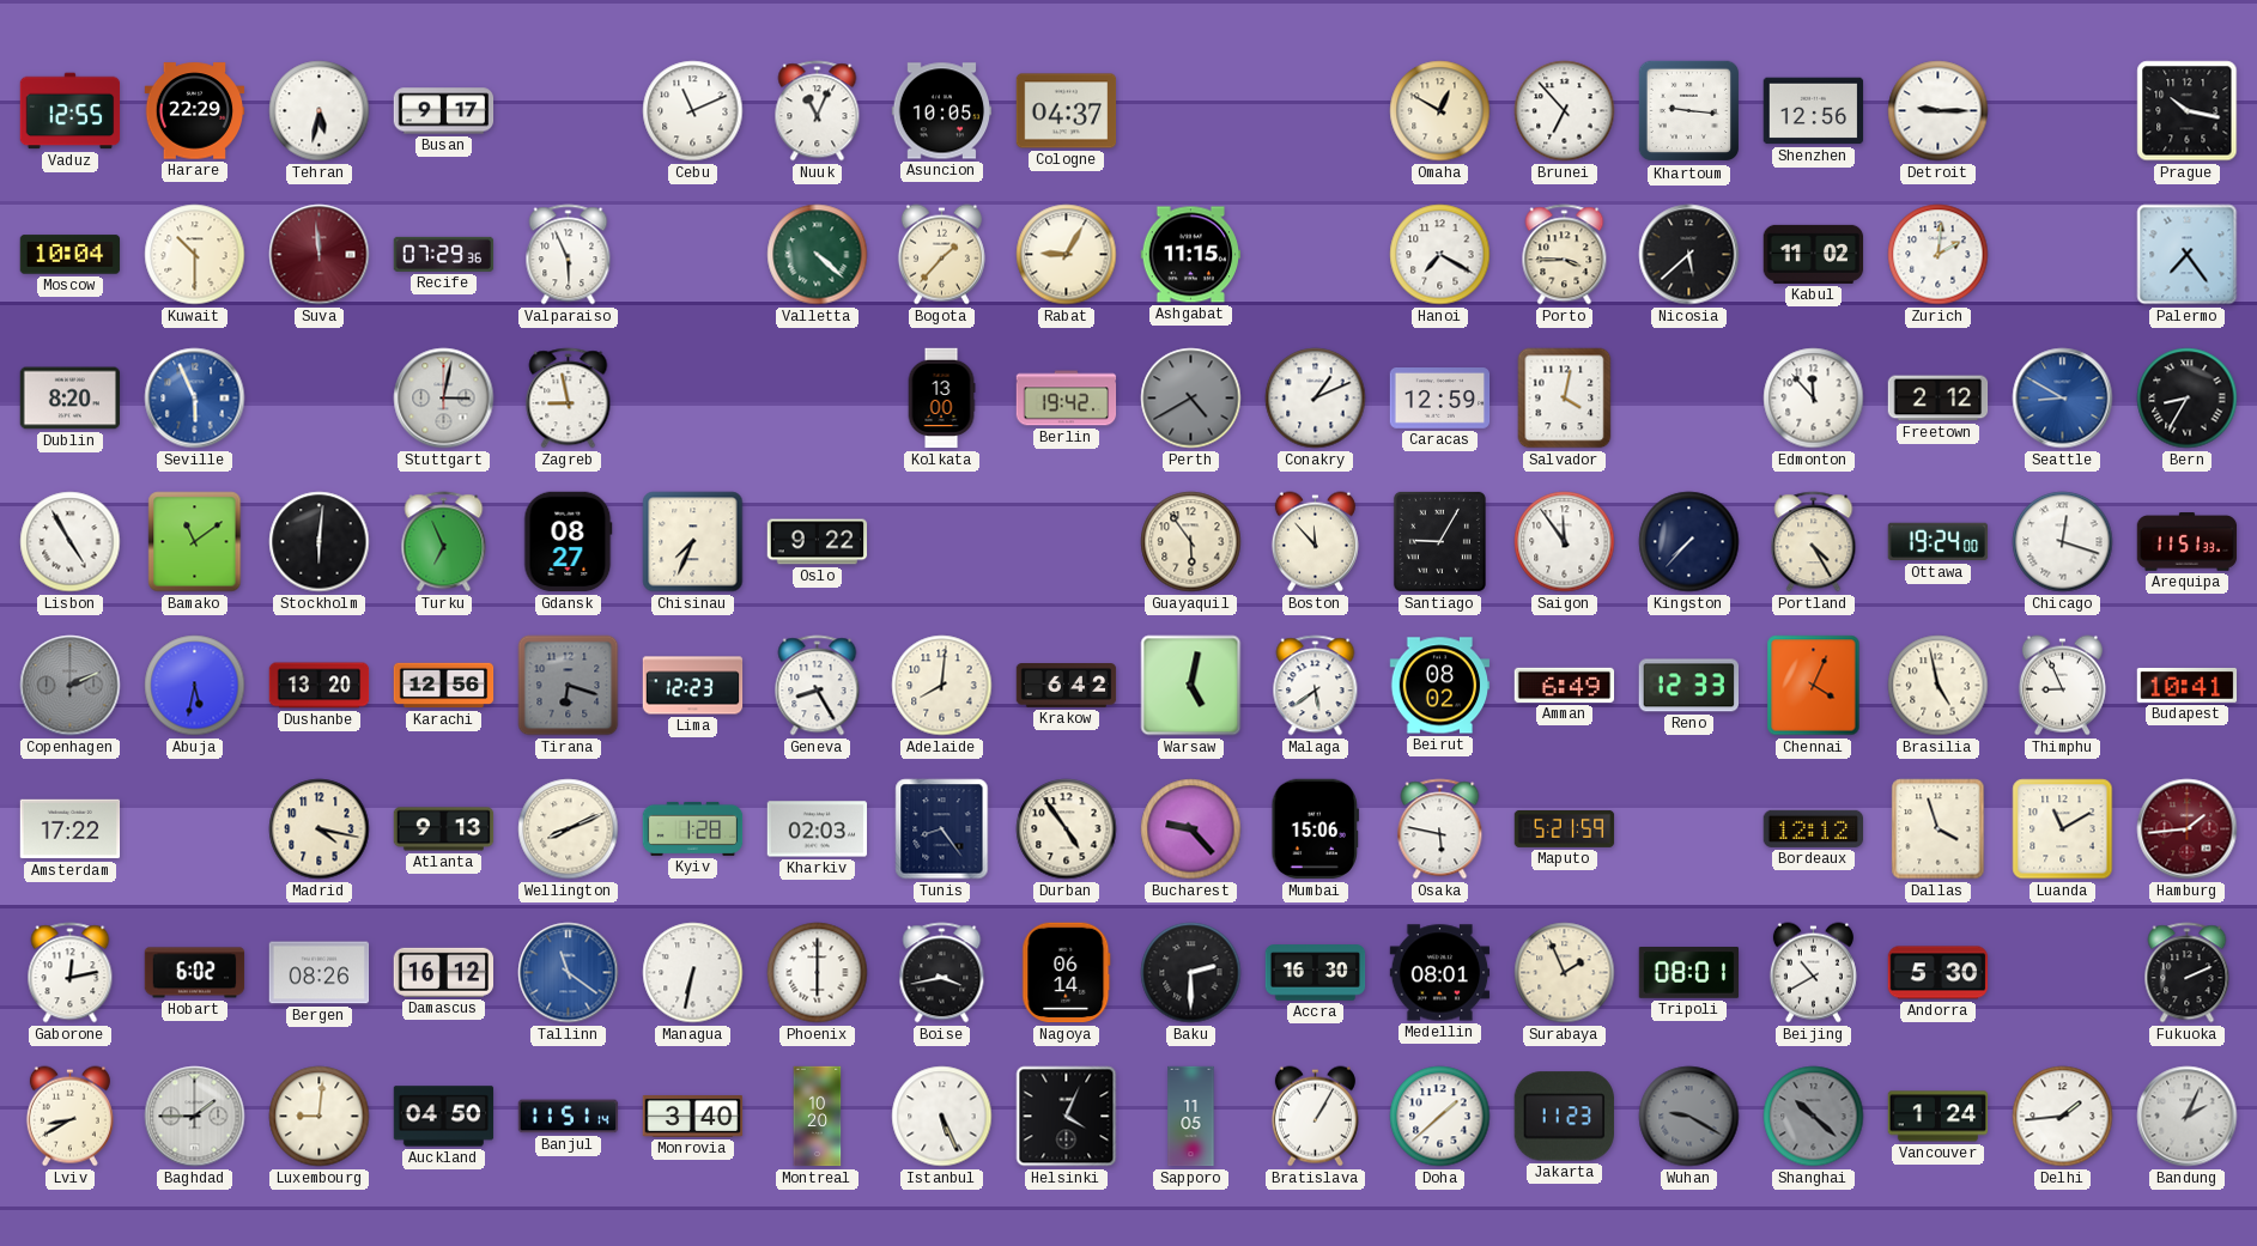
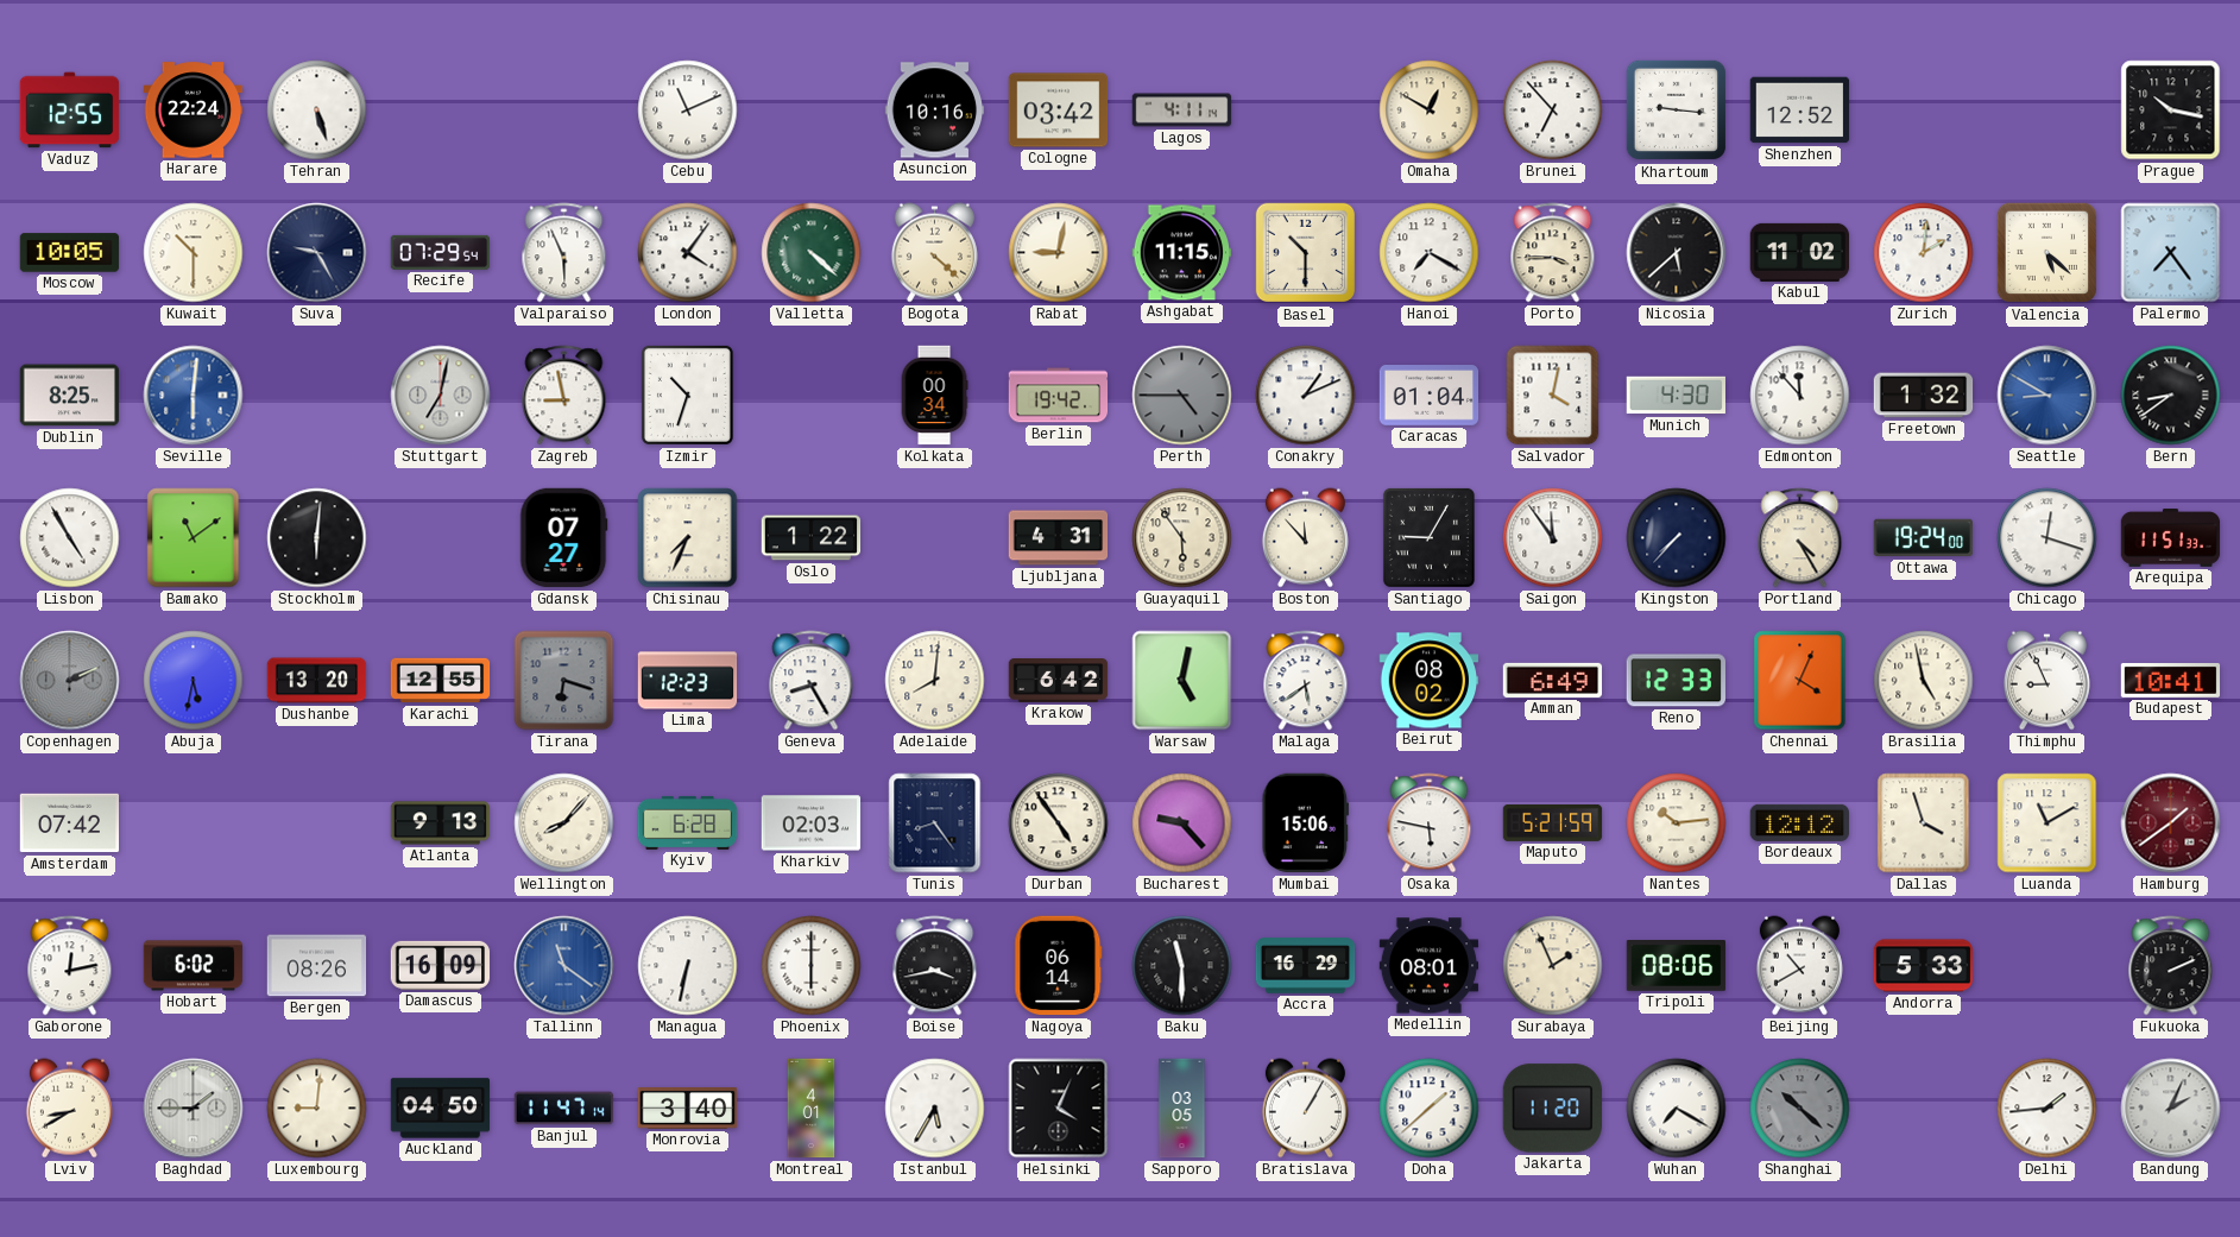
Harare: 22:29 -> 22:24
Tehran: 5:32 -> 5:27
Busan: 9:17 -> none
Nuuk: 11:04 -> none
Asuncion: 10:05 -> 10:16
Cologne: 04:37 -> 03:42
Lagos: none -> 4:11
Shenzhen: 12:56 -> 12:52
Detroit: 9:15 -> none
Moscow: 10:04 -> 10:05
Suva: 11:59 -> 9:25
Suva dial: burgundy -> navy
Recife: 07:29:36 -> 07:29:54
London: none -> 4:06
Bogota: 1:37 -> 4:22
Rabat: 9:05 -> 9:02
Basel: none -> 10:30
Valencia: none -> 5:22
Dublin: 8:20 -> 8:25
Seville: 5:56 -> 6:01
Stuttgart: 3:02 -> 7:02
Izmir: none -> 10:33
Kolkata: 13:00 -> 00:34
Perth: 4:40 -> 4:45
Caracas: 12:59 -> 01:04
Munich: none -> 4:30
Freetown: 2:12 -> 1:32
Bern: 8:35 -> 8:39
Turku: 6:56 -> none
Gdansk: 08:27 -> 07:27
Oslo: 9:22 -> 1:22
Ljubljana: none -> 4:31
Karachi: 12:56 -> 12:55
Amsterdam: 17:22 -> 07:42
Madrid: 4:17 -> none
Wellington: 8:11 -> 8:07
Kyiv: 1:28 -> 6:28
Nantes: none -> 10:14
Hamburg: 1:44 -> 1:39
Damascus: 16:12 -> 16:09
Baku: 2:30 -> 11:30
Accra: 16:30 -> 16:29
Tripoli: 08:01 -> 08:06
Andorra: 5:30 -> 5:33
Banjul: 11:51 -> 11:47
Montreal: 10:20 -> 4:01
Istanbul: 5:26 -> 5:35
Sapporo: 11:05 -> 03:05
Jakarta: 11:23 -> 11:20
Wuhan: 9:20 -> 7:20
Wuhan dial: grey -> white
Vancouver: 1:24 -> none
